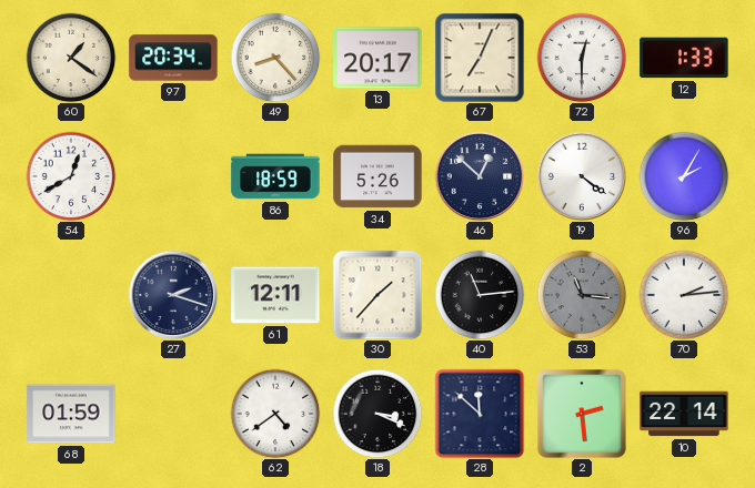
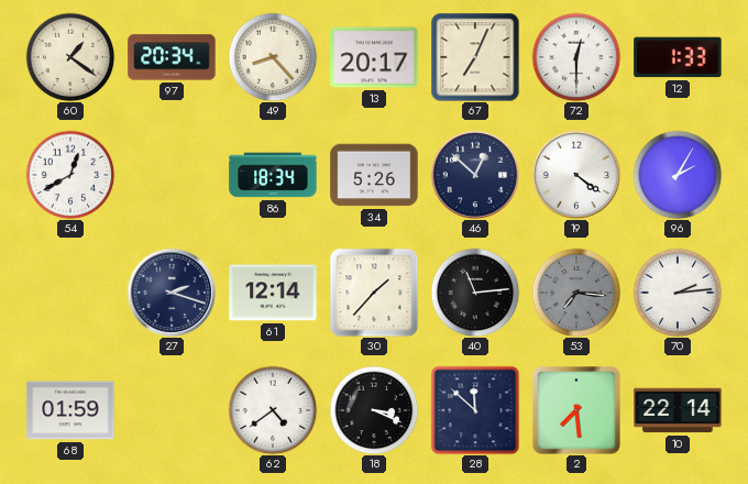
86: 18:59 -> 18:34
61: 12:11 -> 12:14
53: 11:16 -> 7:16
2: 2:29 -> 7:29
